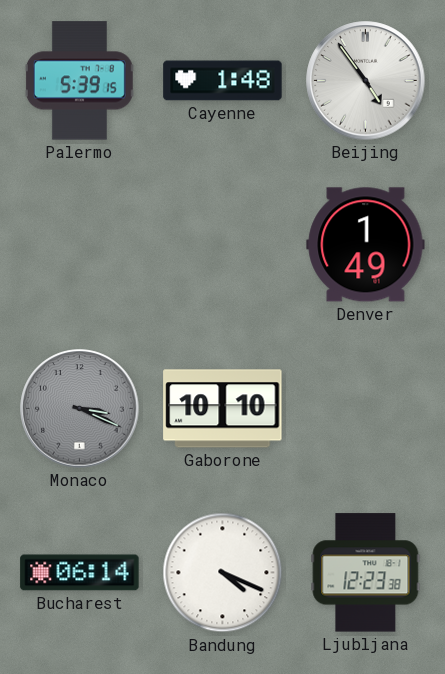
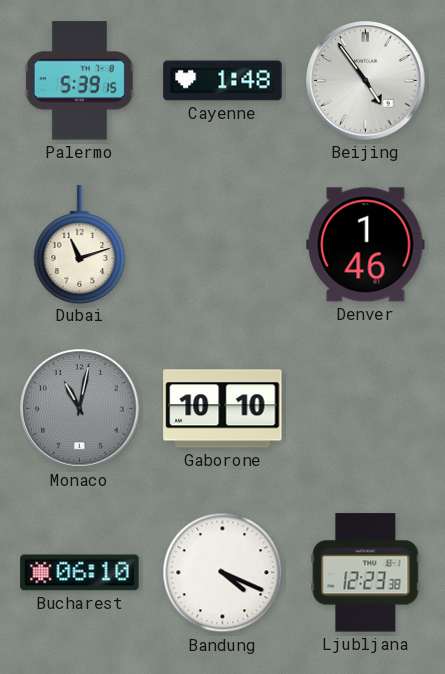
Dubai: none -> 11:12
Denver: 1:49 -> 1:46
Monaco: 3:19 -> 11:02
Bucharest: 06:14 -> 06:10
